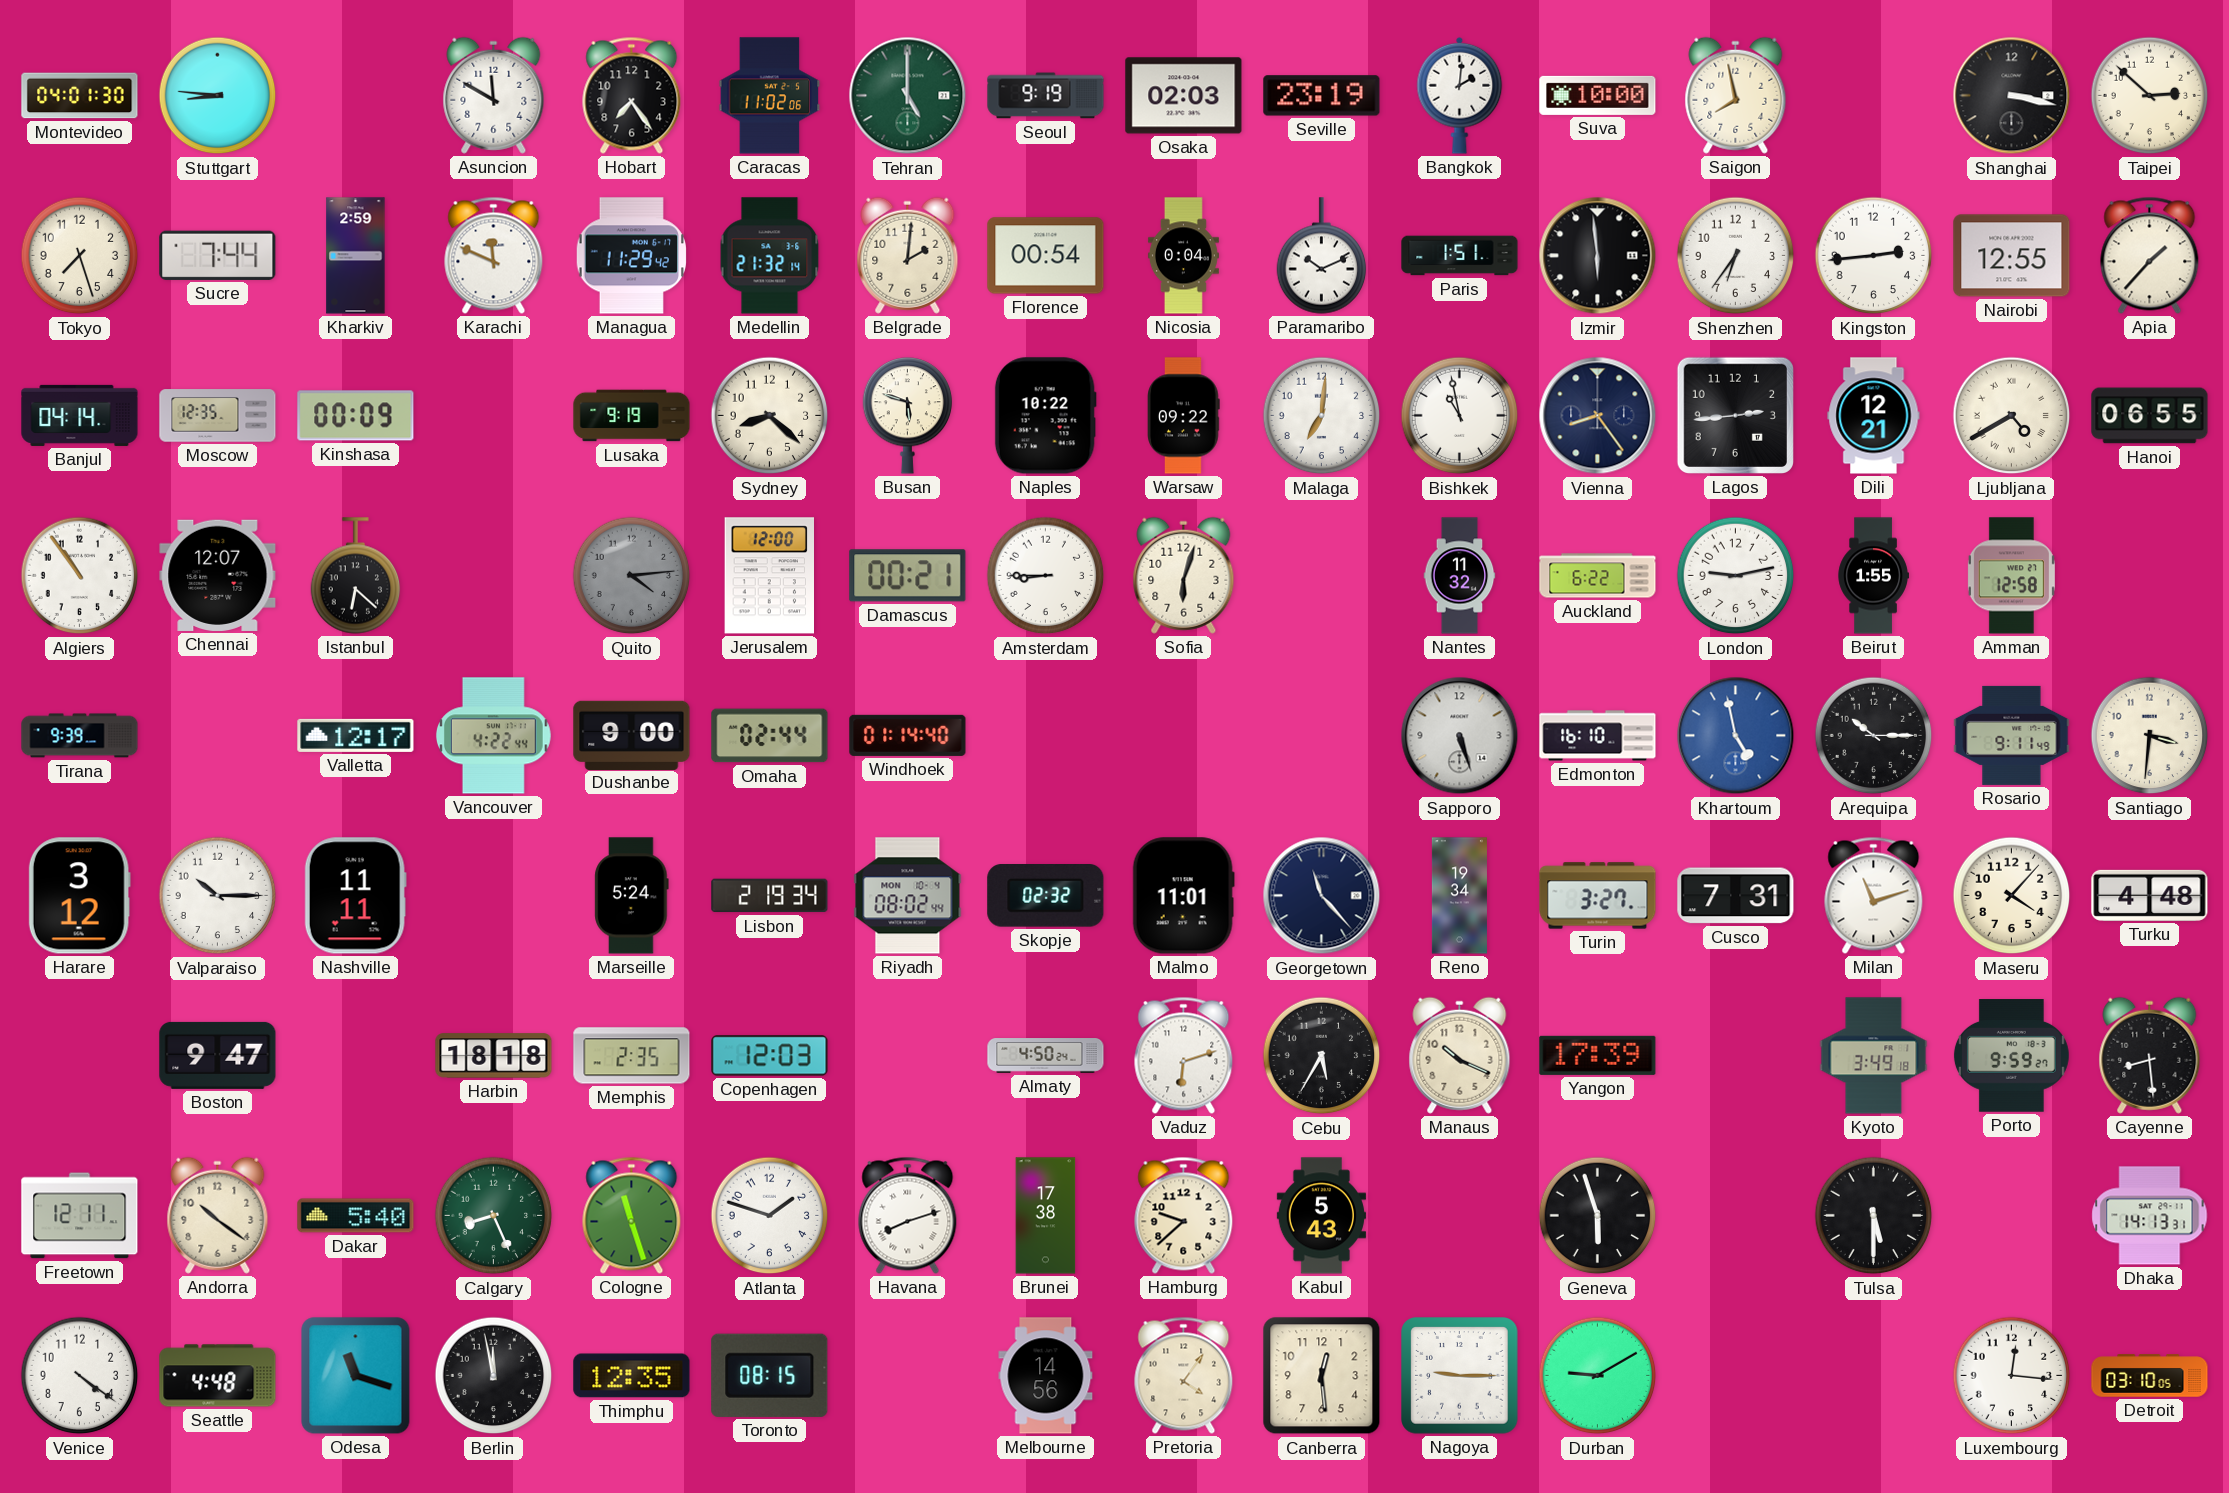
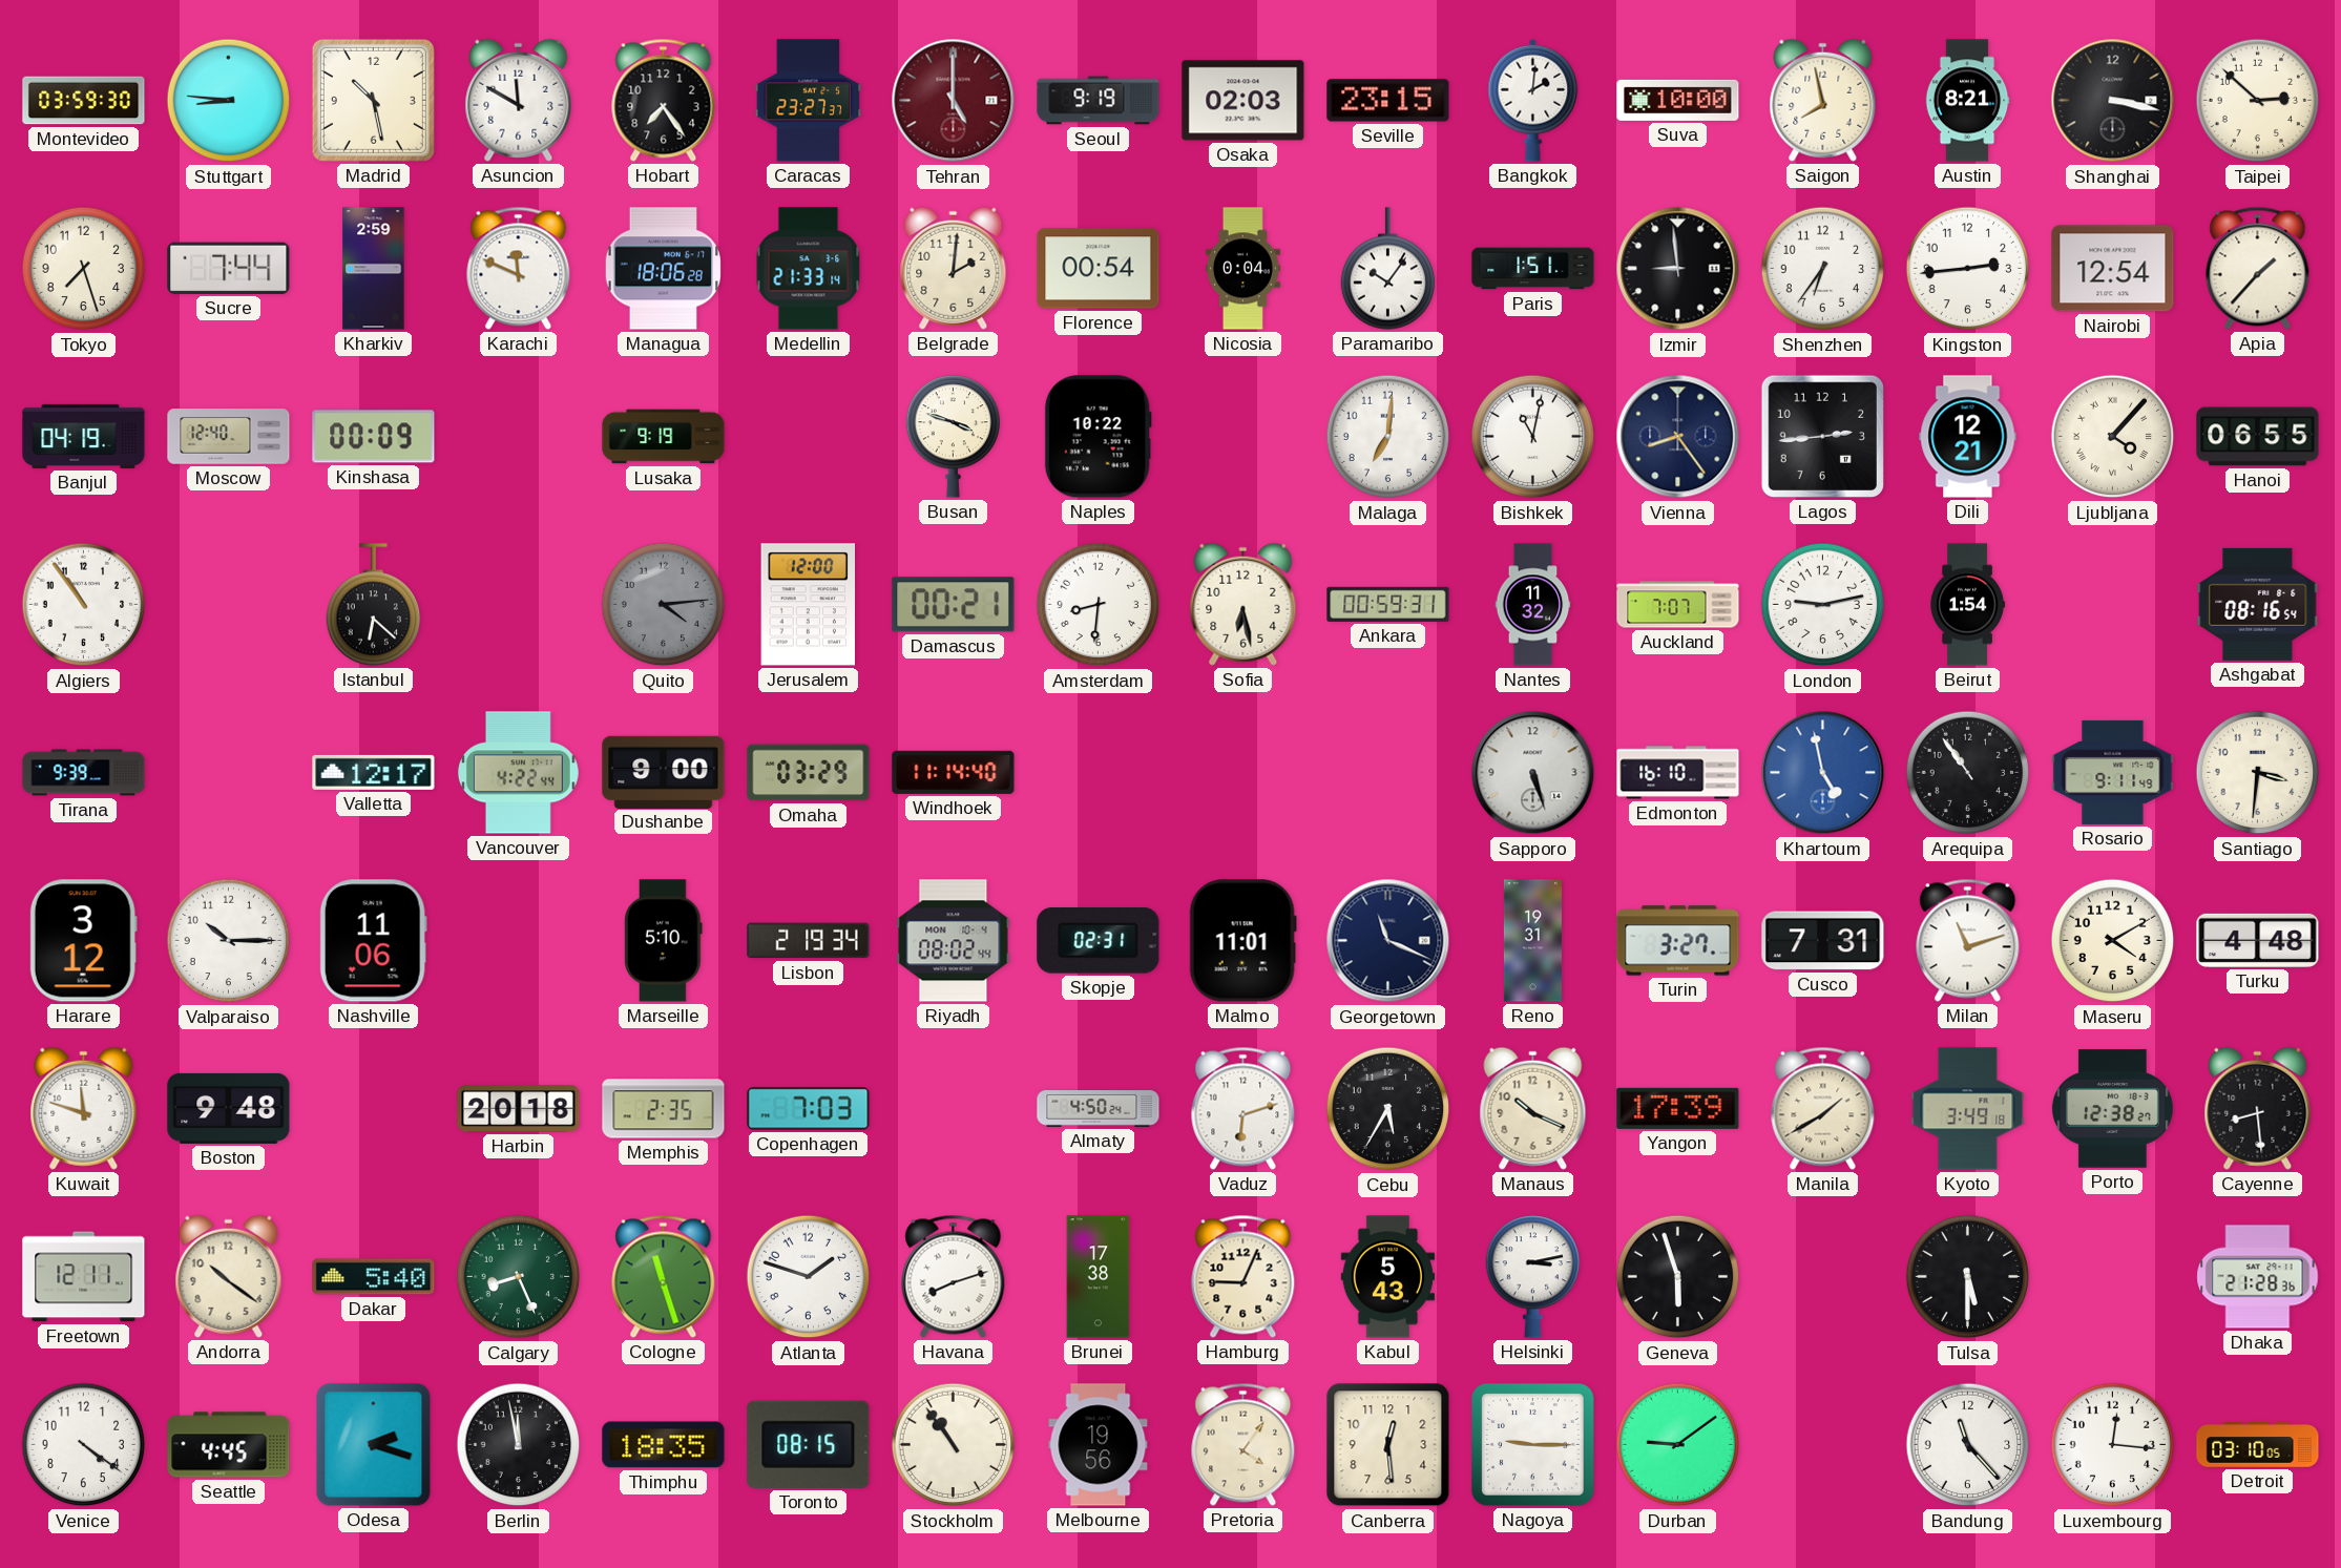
Montevideo: 04:01 -> 03:59
Madrid: none -> 10:28
Caracas: 11:02 -> 23:27
Tehran dial: green -> burgundy
Seville: 23:19 -> 23:15
Austin: none -> 8:21
Managua: 11:29 -> 18:06
Medellin: 21:32 -> 21:33
Paramaribo: 10:11 -> 10:06
Izmir: 5:59 -> 8:59
Nairobi: 12:55 -> 12:54
Banjul: 04:14 -> 04:19
Moscow: 12:35 -> 12:40
Sydney: 8:22 -> none
Busan: 5:48 -> 3:48
Warsaw: 09:22 -> none
Bishkek: 10:58 -> 11:02
Ljubljana: 4:40 -> 4:07
Chennai: 12:07 -> none
Amsterdam: 8:45 -> 8:31
Sofia: 6:03 -> 6:28
Ankara: none -> 00:59
Auckland: 6:22 -> 7:07
Beirut: 1:55 -> 1:54
Amman: 12:58 -> none
Ashgabat: none -> 08:16
Omaha: 02:44 -> 03:29
Windhoek: 01:14 -> 11:14
Arequipa: 10:15 -> 10:54
Nashville: 11:11 -> 11:06
Marseille: 5:24 -> 5:10
Skopje: 02:32 -> 02:31
Georgetown: 11:23 -> 11:19
Reno: 19:34 -> 19:31
Maseru: 4:07 -> 4:10
Kuwait: none -> 11:48
Boston: 9:47 -> 9:48
Harbin: 18:18 -> 20:18
Copenhagen: 12:03 -> 7:03
Manila: none -> 1:40
Porto: 9:59 -> 12:38
Hamburg: 9:38 -> 9:04
Helsinki: none -> 3:13
Dhaka: 14:13 -> 21:28
Seattle: 4:48 -> 4:45
Odesa: 11:18 -> 2:18
Thimphu: 12:35 -> 18:35
Stockholm: none -> 10:54
Melbourne: 14:56 -> 19:56
Durban: 9:10 -> 9:09
Bandung: none -> 11:23
